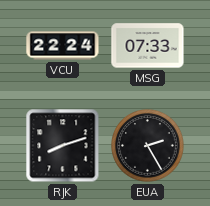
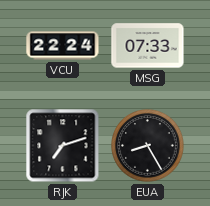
RJK: 8:12 -> 7:12
EUA: 2:25 -> 8:25
